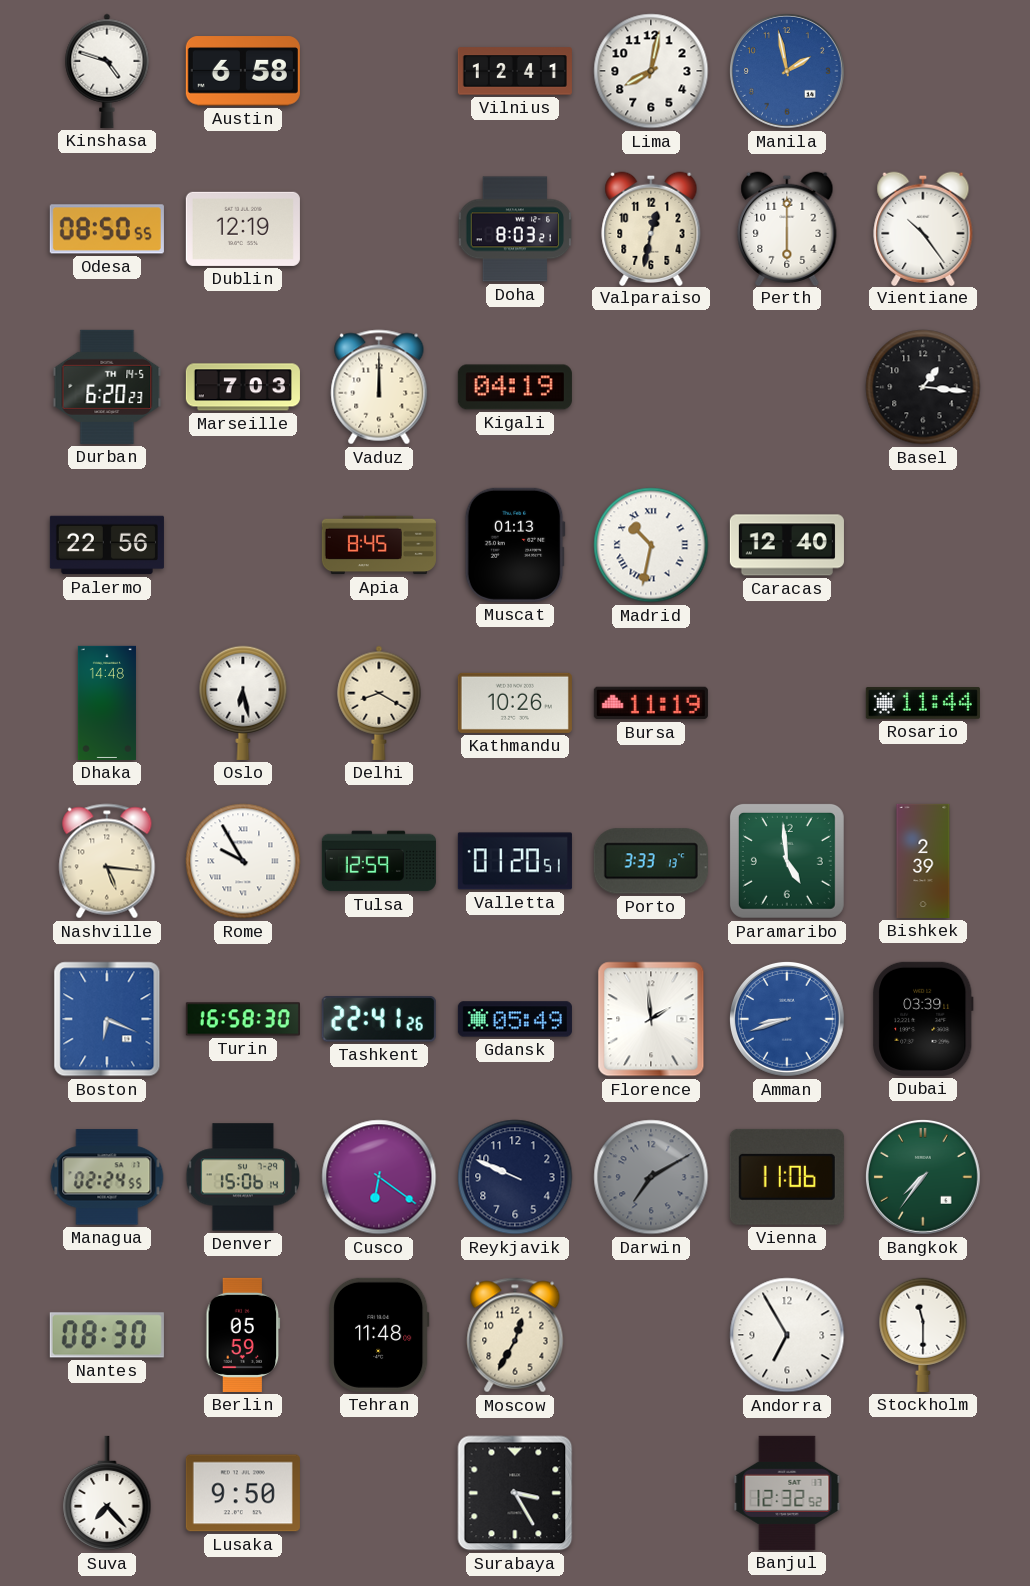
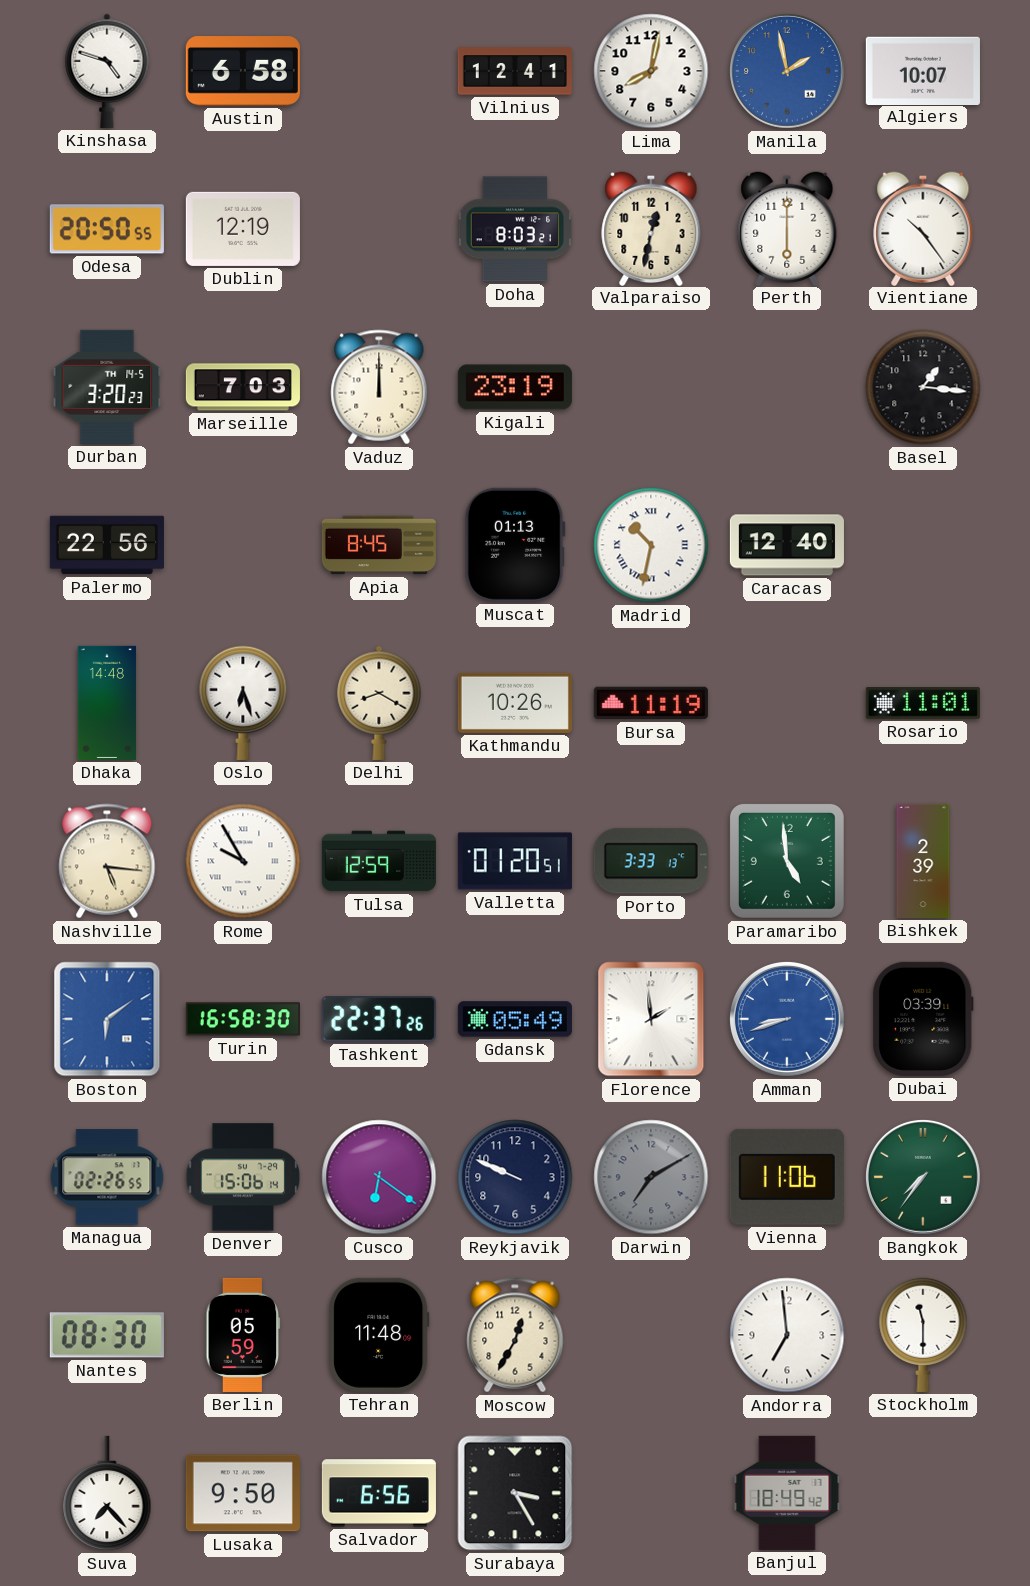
Algiers: none -> 10:07
Odesa: 08:50 -> 20:50
Durban: 6:20 -> 3:20
Kigali: 04:19 -> 23:19
Oslo: 6:28 -> 6:27
Rosario: 11:44 -> 11:01
Boston: 6:19 -> 6:09
Tashkent: 22:41 -> 22:37
Managua: 02:24 -> 02:26
Andorra: 6:55 -> 6:59
Salvador: none -> 6:56
Banjul: 12:32 -> 18:49
